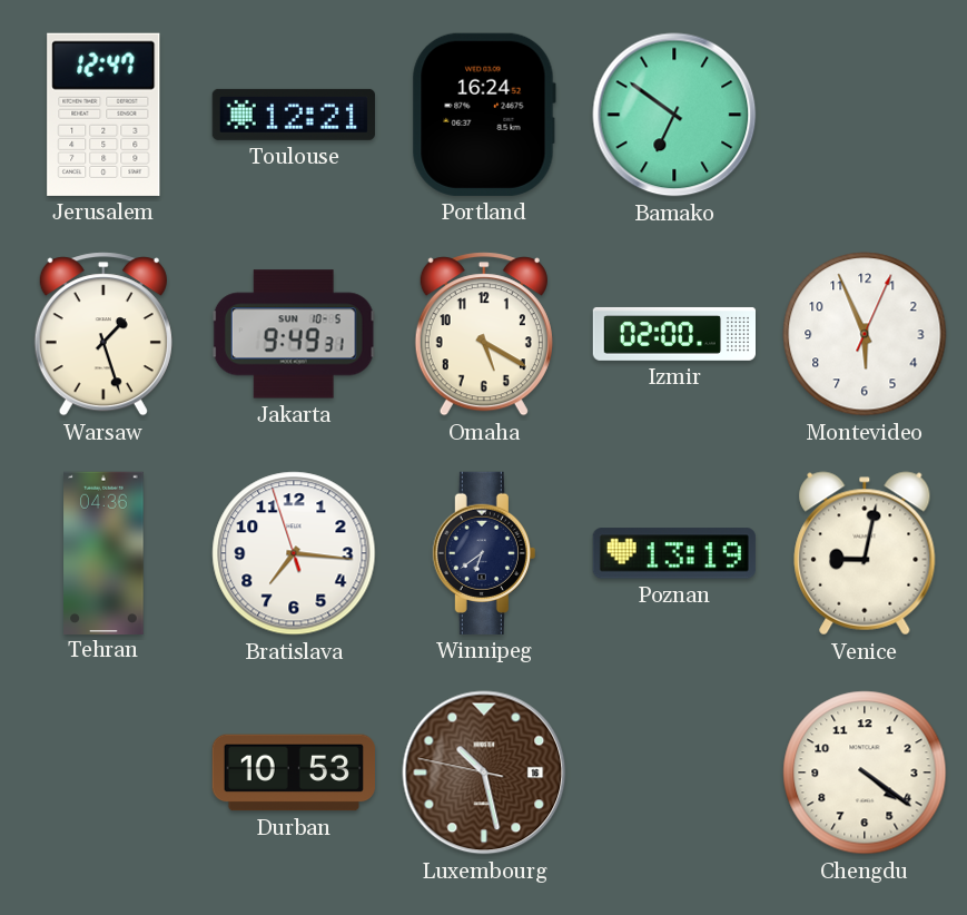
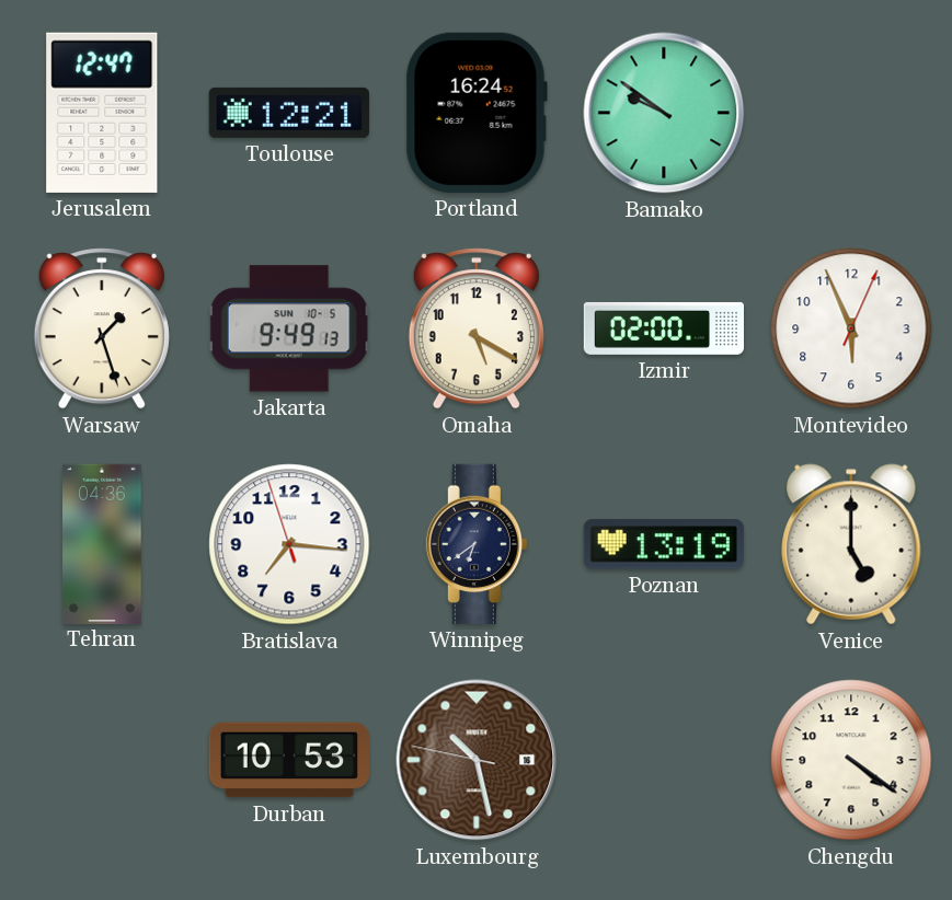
Bamako: 6:51 -> 9:51
Jakarta: 9:49:31 -> 9:49:13
Venice: 9:02 -> 5:00
